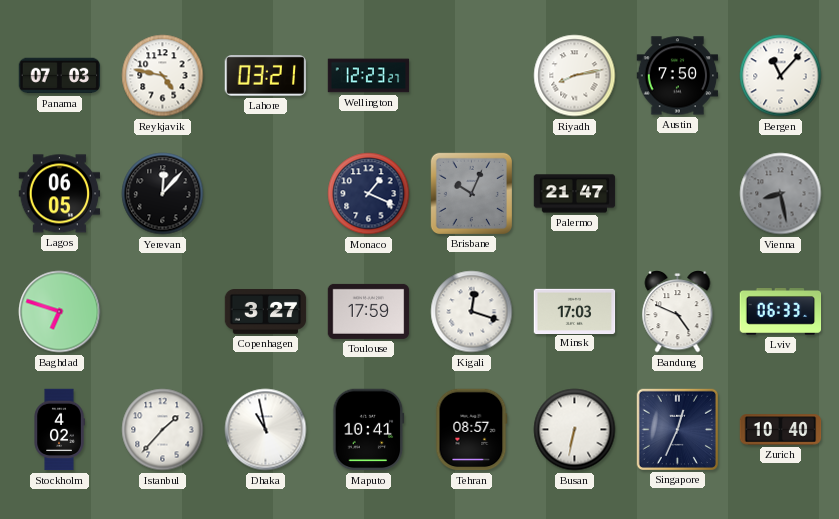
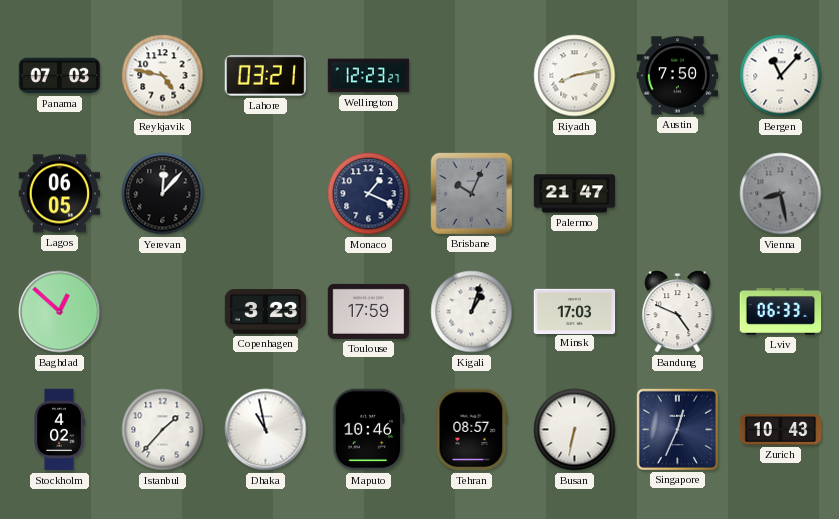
Baghdad: 6:48 -> 12:52
Copenhagen: 3:27 -> 3:23
Kigali: 12:18 -> 1:03
Maputo: 10:41 -> 10:46
Zurich: 10:40 -> 10:43
